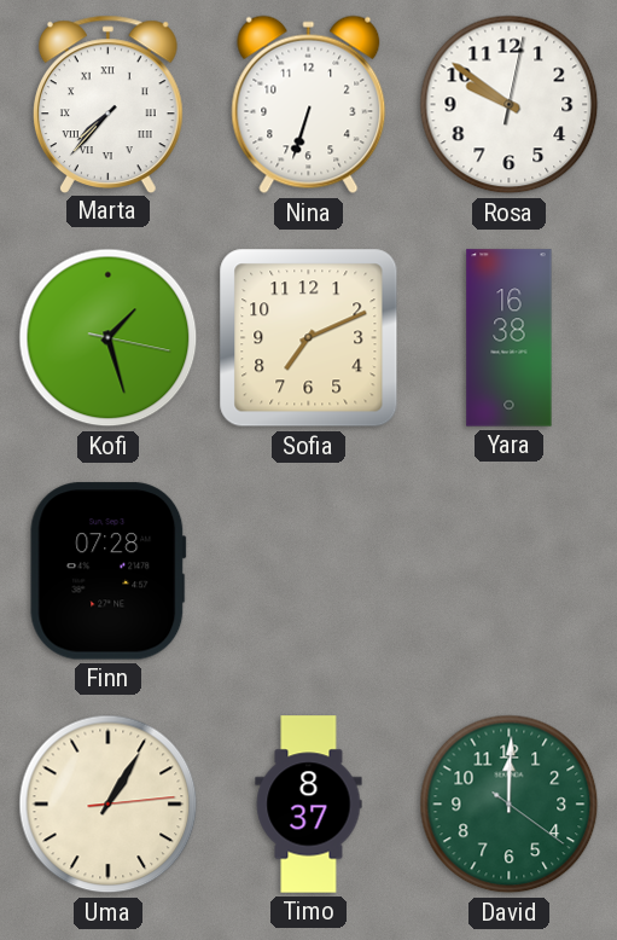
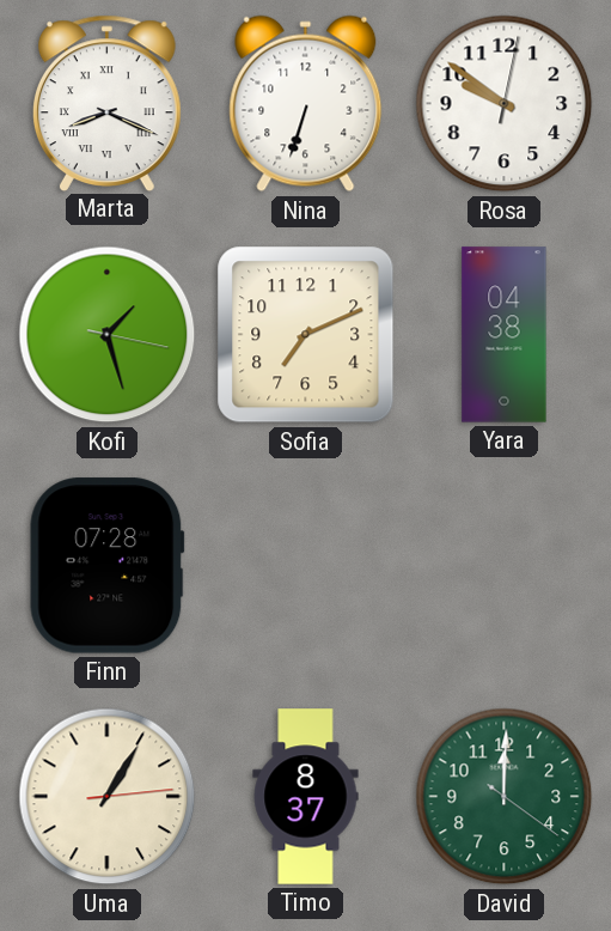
Marta: 7:37 -> 8:19
Yara: 16:38 -> 04:38
